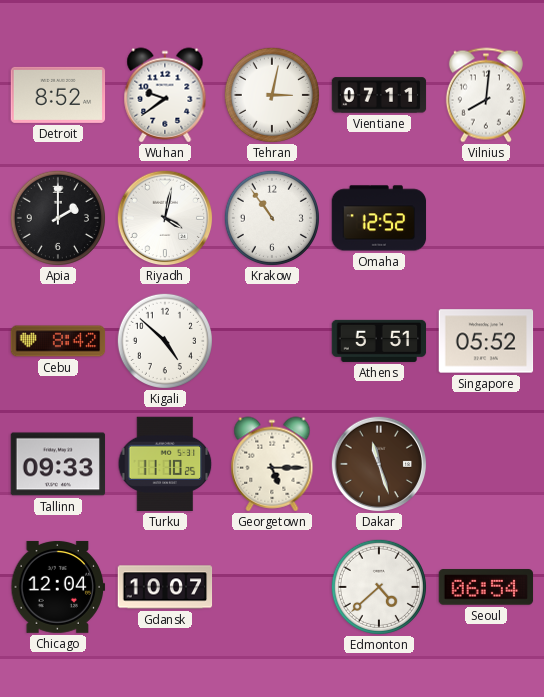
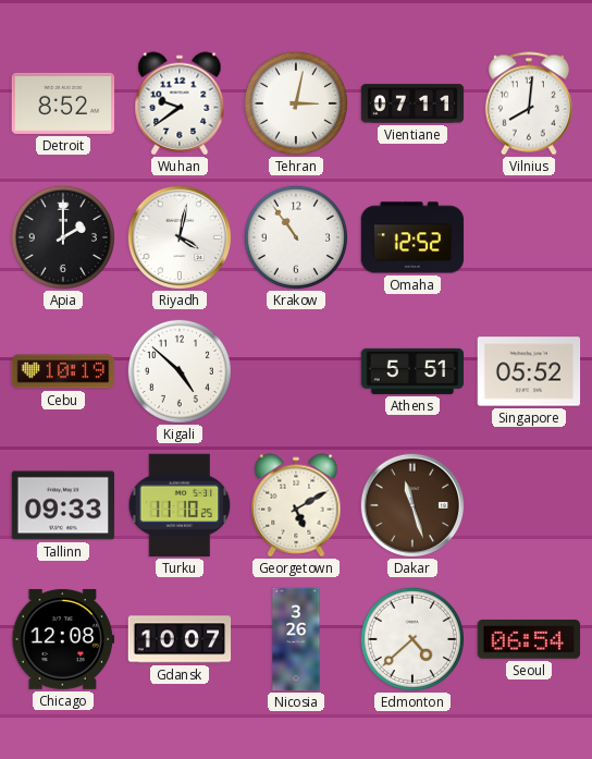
Cebu: 8:42 -> 10:19
Georgetown: 5:15 -> 5:10
Chicago: 12:04 -> 12:08
Nicosia: none -> 3:26
